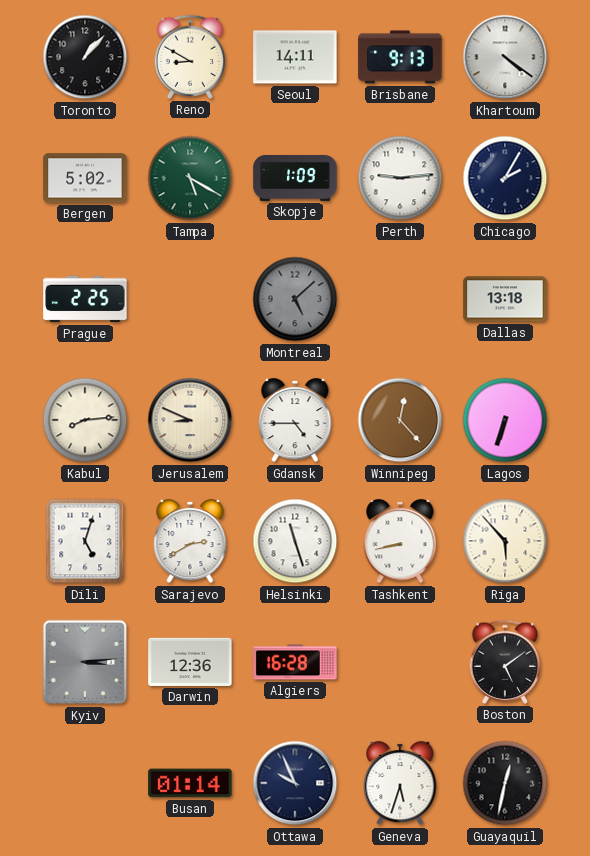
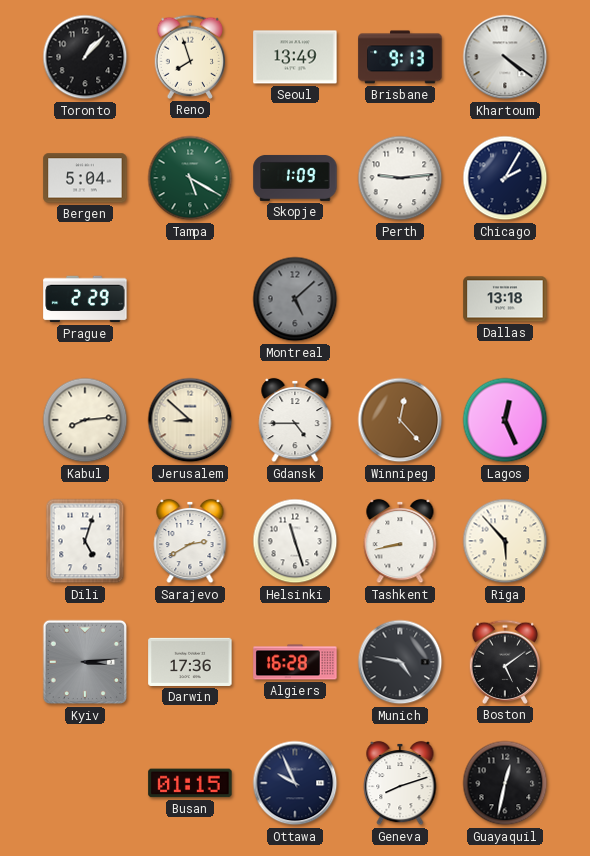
Reno: 8:50 -> 7:57
Seoul: 14:11 -> 13:49
Bergen: 5:02 -> 5:04
Prague: 2:25 -> 2:29
Jerusalem: 8:49 -> 8:52
Lagos: 6:33 -> 12:26
Darwin: 12:36 -> 17:36
Munich: none -> 4:47
Busan: 01:14 -> 01:15
Geneva: 5:33 -> 8:12
